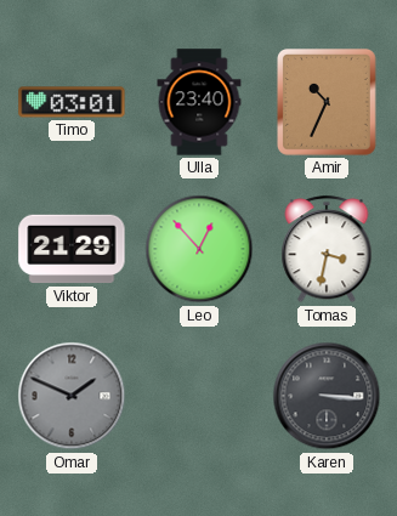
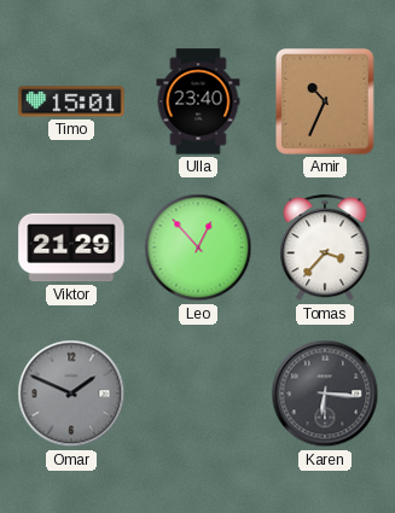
Timo: 03:01 -> 15:01
Tomas: 3:32 -> 3:37
Karen: 3:16 -> 6:16
